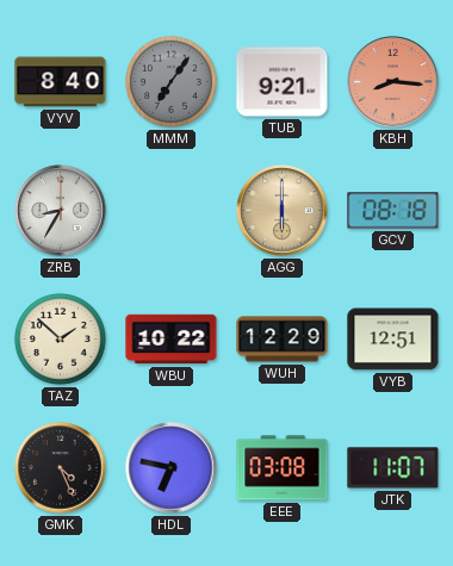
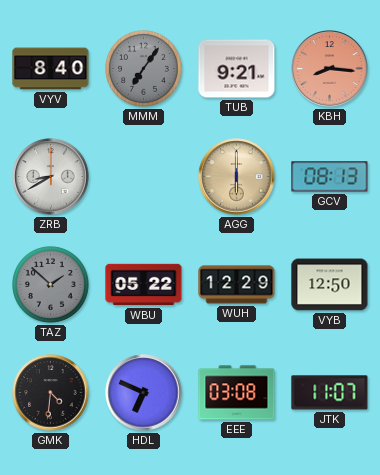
ZRB: 8:35 -> 8:40
GCV: 08:18 -> 08:13
TAZ dial: cream -> grey
WBU: 10:22 -> 05:22
VYB: 12:51 -> 12:50
GMK: 4:26 -> 4:31
HDL: 6:47 -> 6:49
